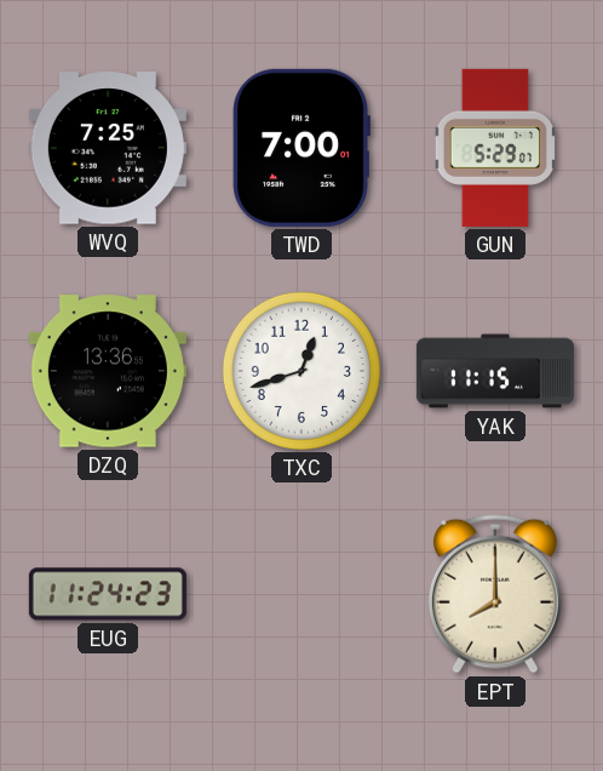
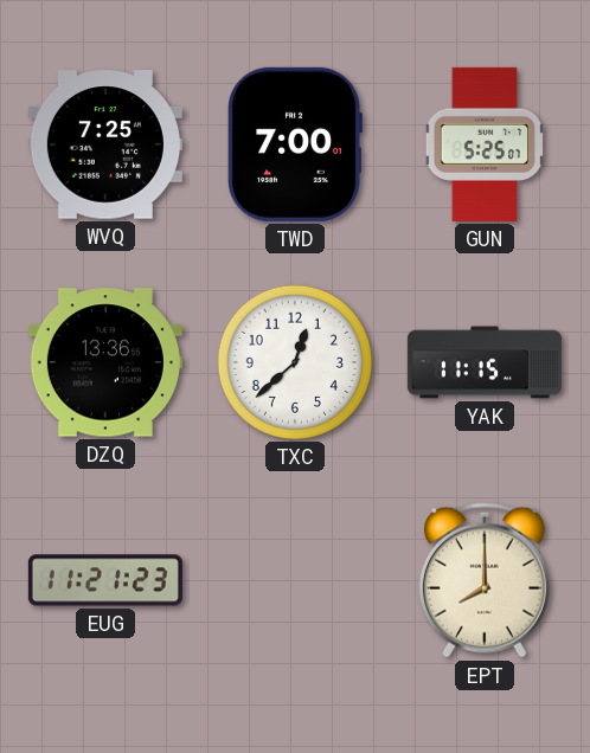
GUN: 5:29 -> 5:25
TXC: 12:42 -> 12:38
EUG: 11:24 -> 11:21
